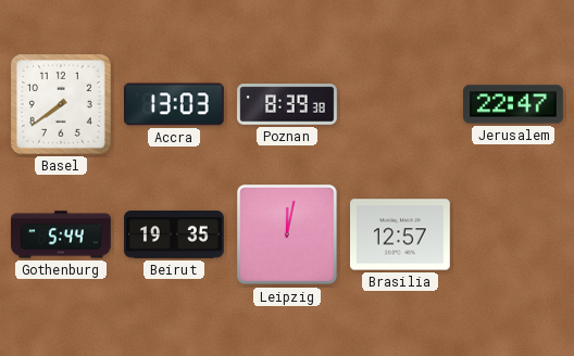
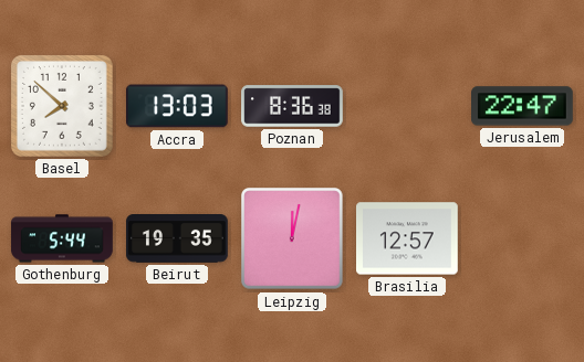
Basel: 7:39 -> 7:52
Poznan: 8:39 -> 8:36
